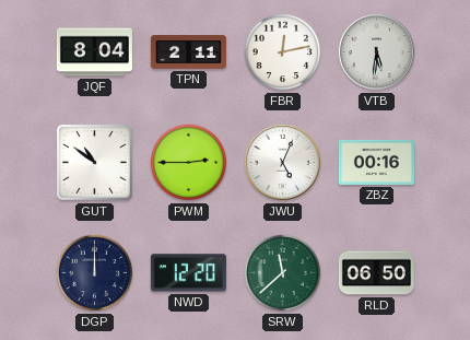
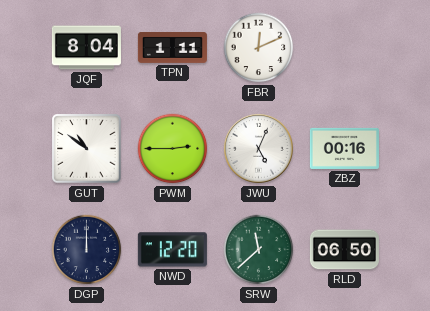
TPN: 2:11 -> 1:11
FBR: 12:13 -> 12:11
VTB: 5:31 -> none
